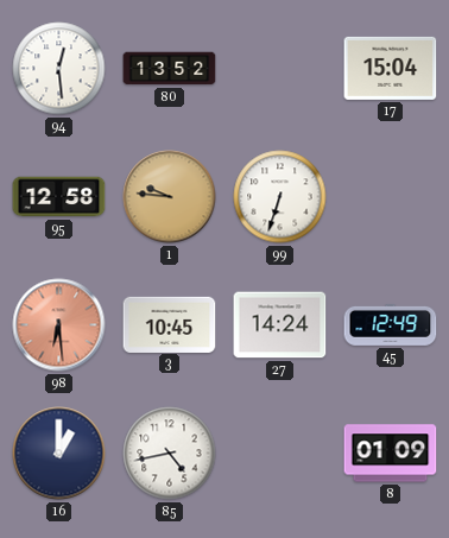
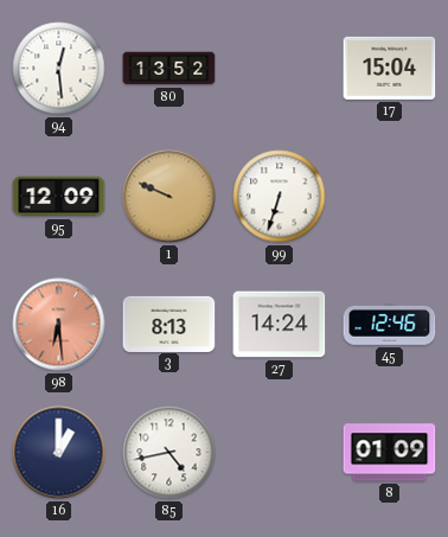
95: 12:58 -> 12:09
1: 9:46 -> 9:49
3: 10:45 -> 8:13
45: 12:49 -> 12:46
